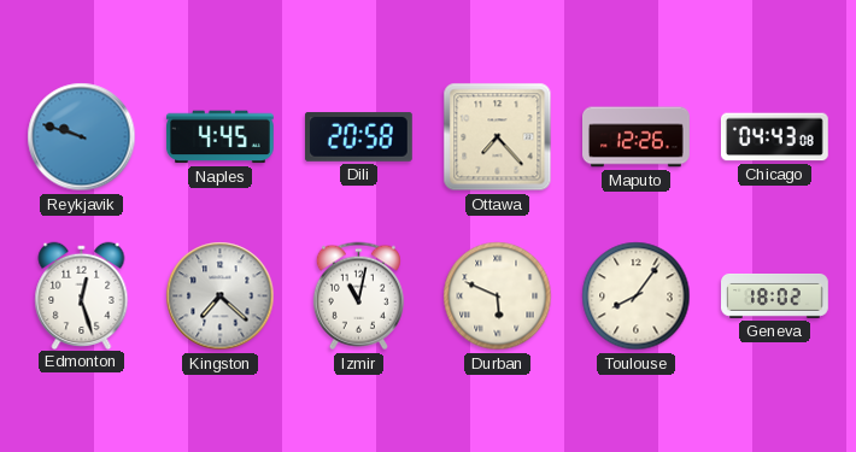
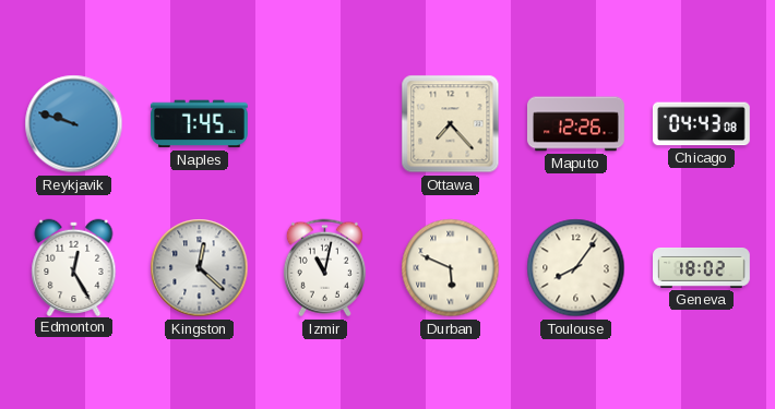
Naples: 4:45 -> 7:45
Dili: 20:58 -> none
Edmonton: 12:27 -> 12:25
Kingston: 7:22 -> 12:22
